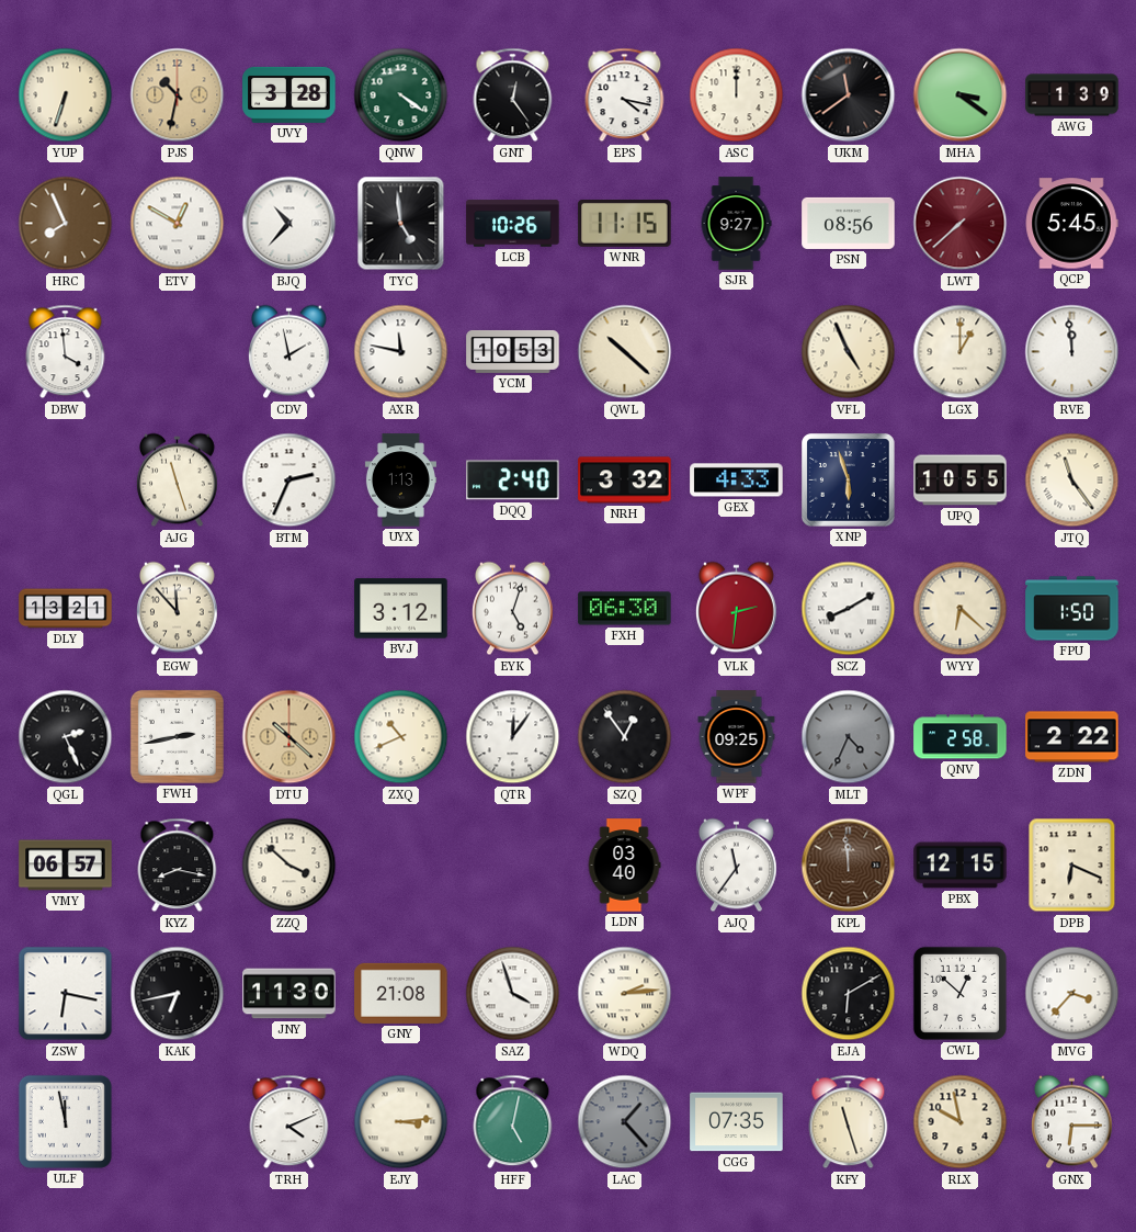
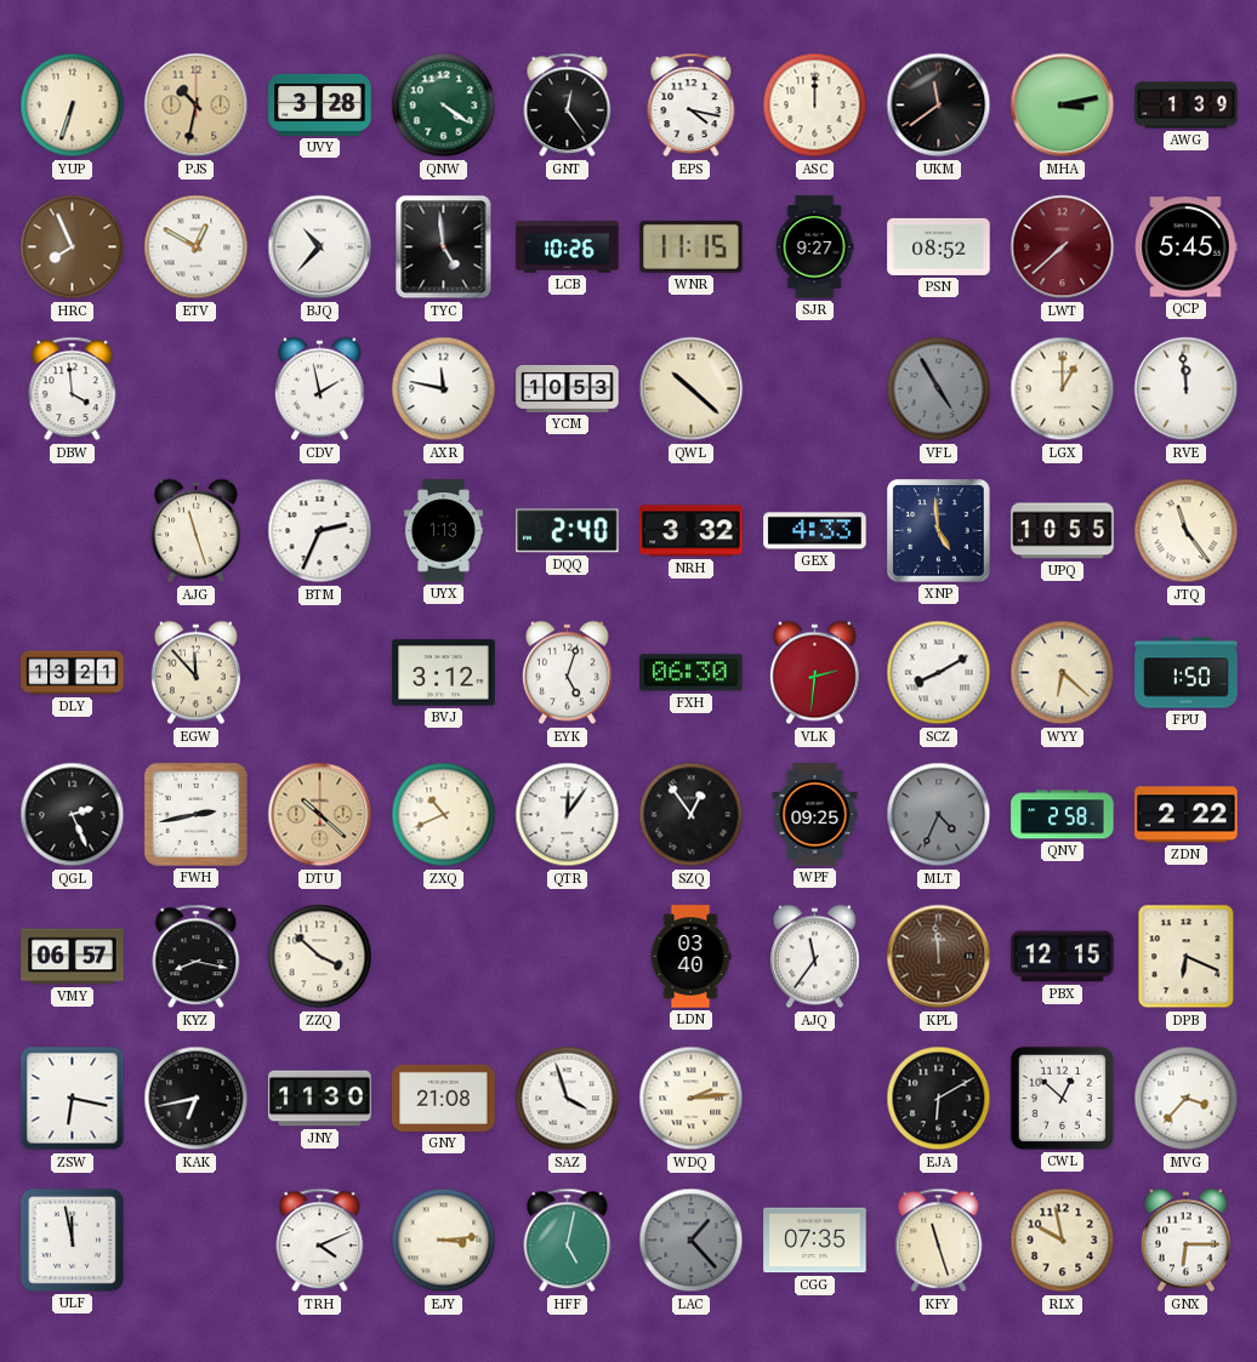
MHA: 3:21 -> 3:13
PSN: 08:56 -> 08:52
VFL: 4:56 -> 4:55
VFL dial: cream -> grey
XNP: 5:57 -> 4:59
